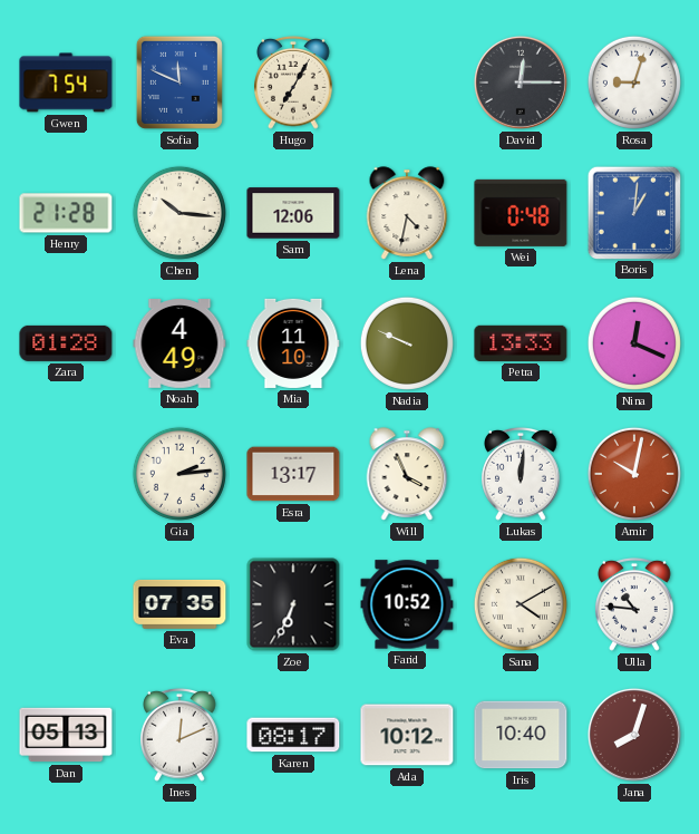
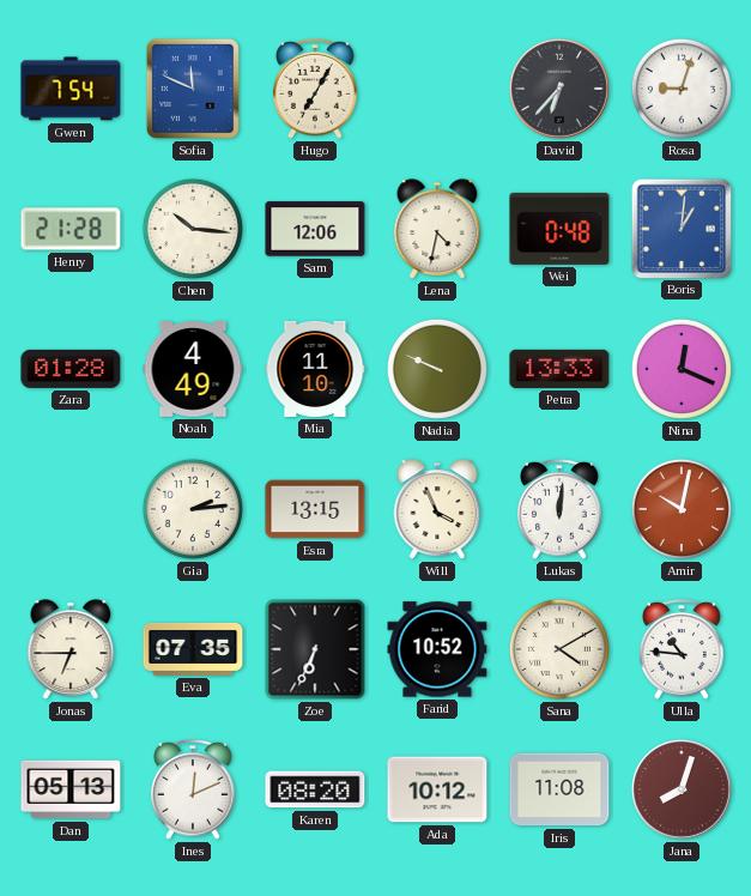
David: 12:15 -> 6:37
Esra: 13:17 -> 13:15
Jonas: none -> 6:45
Karen: 08:17 -> 08:20
Iris: 10:40 -> 11:08
